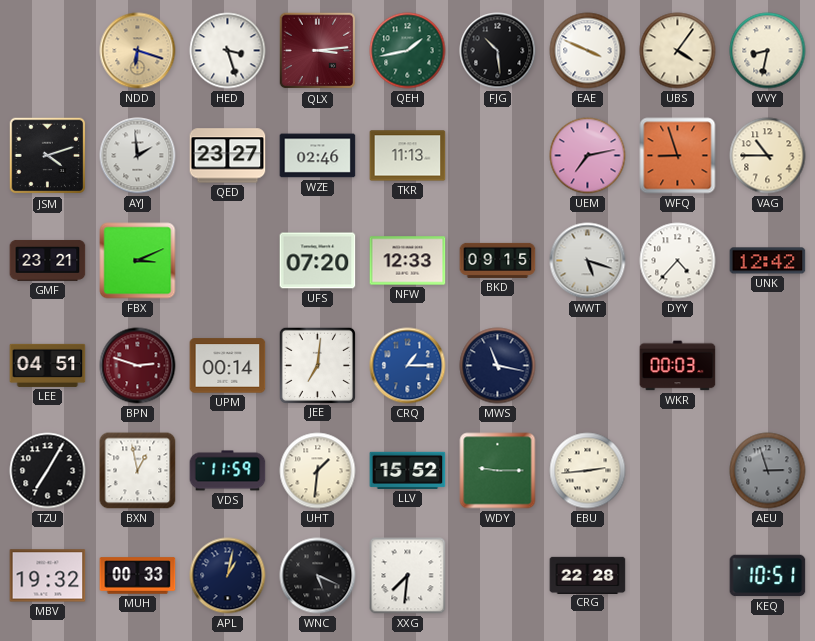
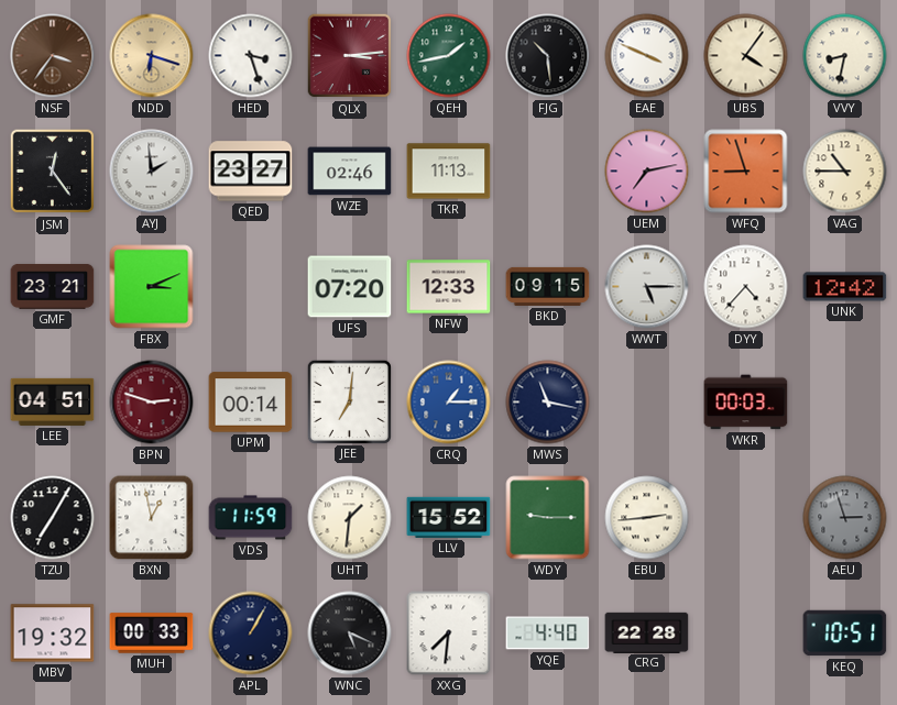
NSF: none -> 3:36
JSM: 4:12 -> 12:24
WWT: 5:18 -> 5:15
APL: 1:02 -> 1:05
YQE: none -> 4:40
